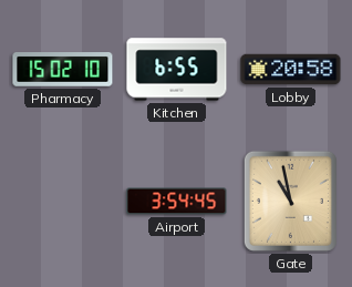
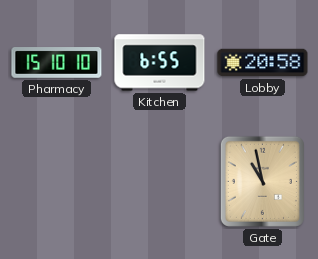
Pharmacy: 15:02 -> 15:10
Airport: 3:54 -> none
